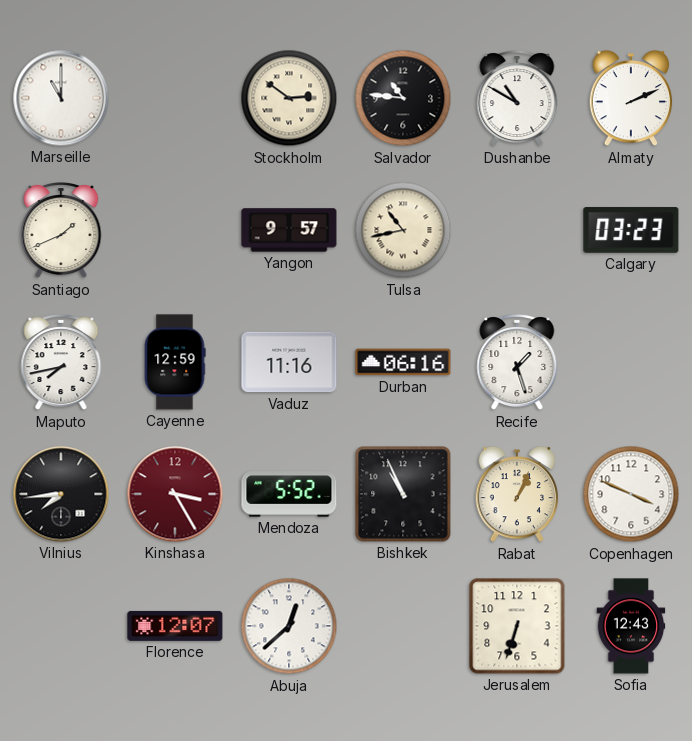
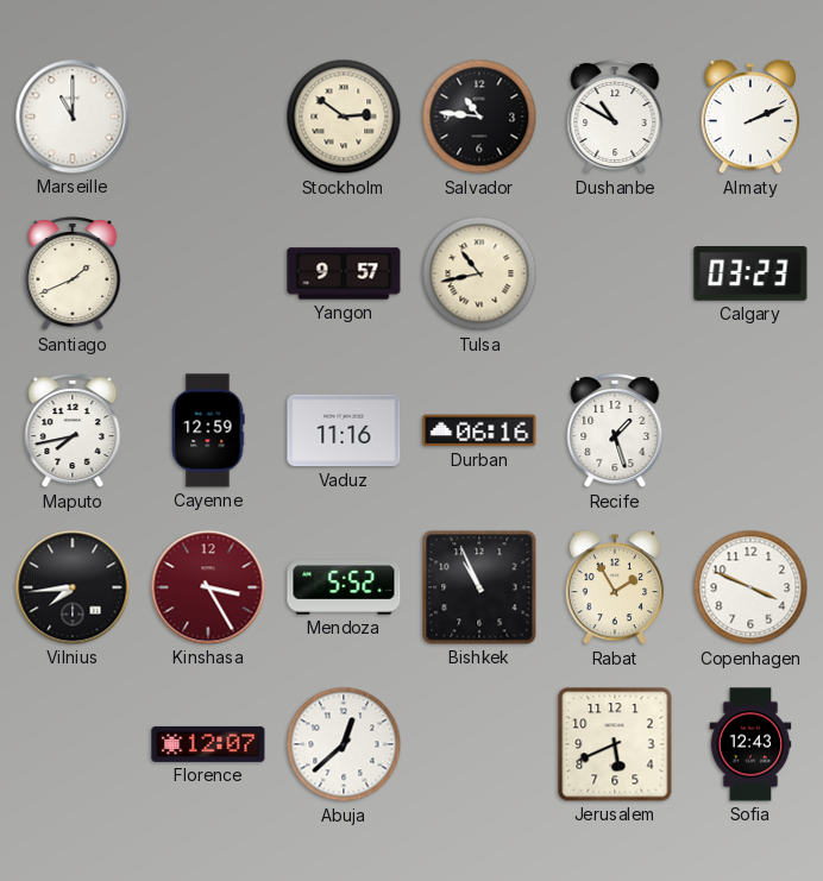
Rabat: 1:04 -> 1:55
Jerusalem: 6:33 -> 5:41
